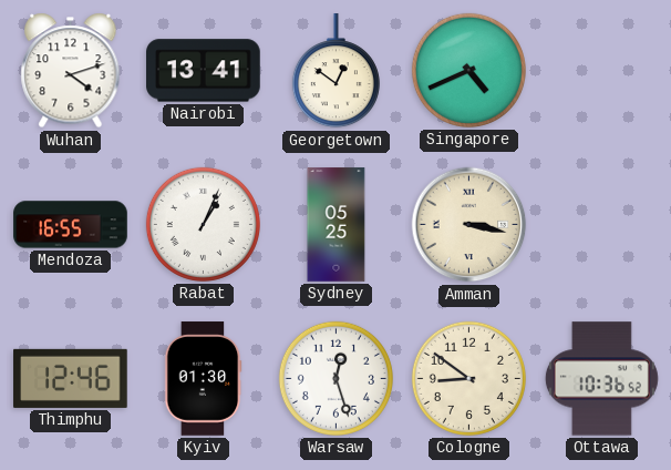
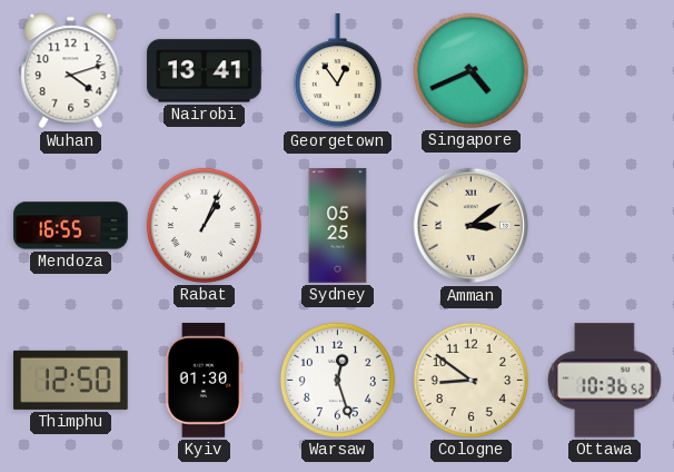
Georgetown: 12:51 -> 12:54
Amman: 3:17 -> 3:09
Thimphu: 12:46 -> 12:50
